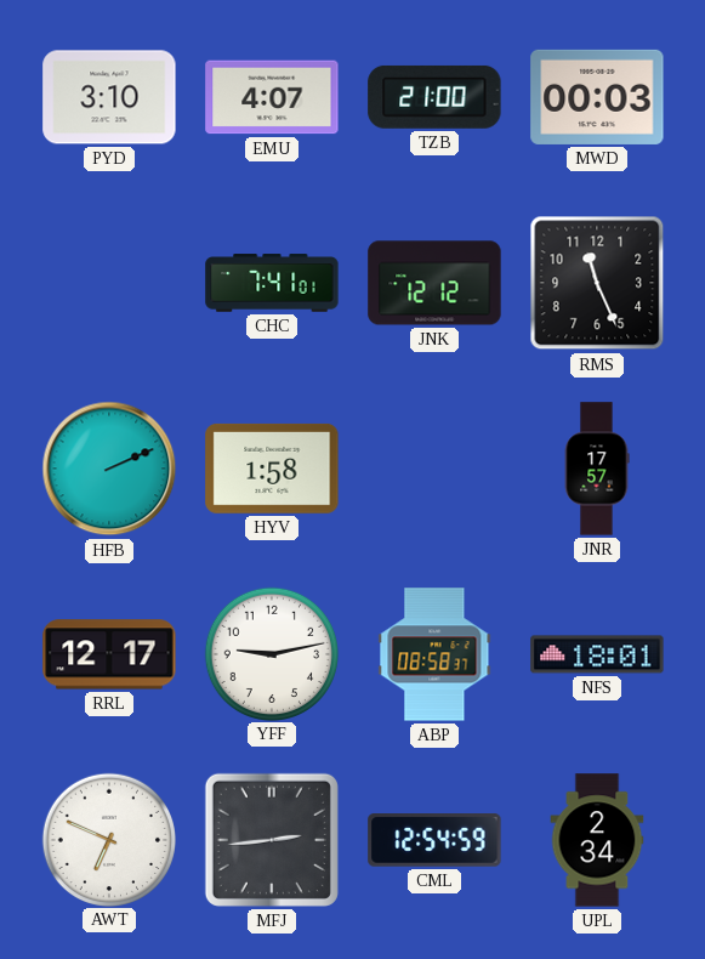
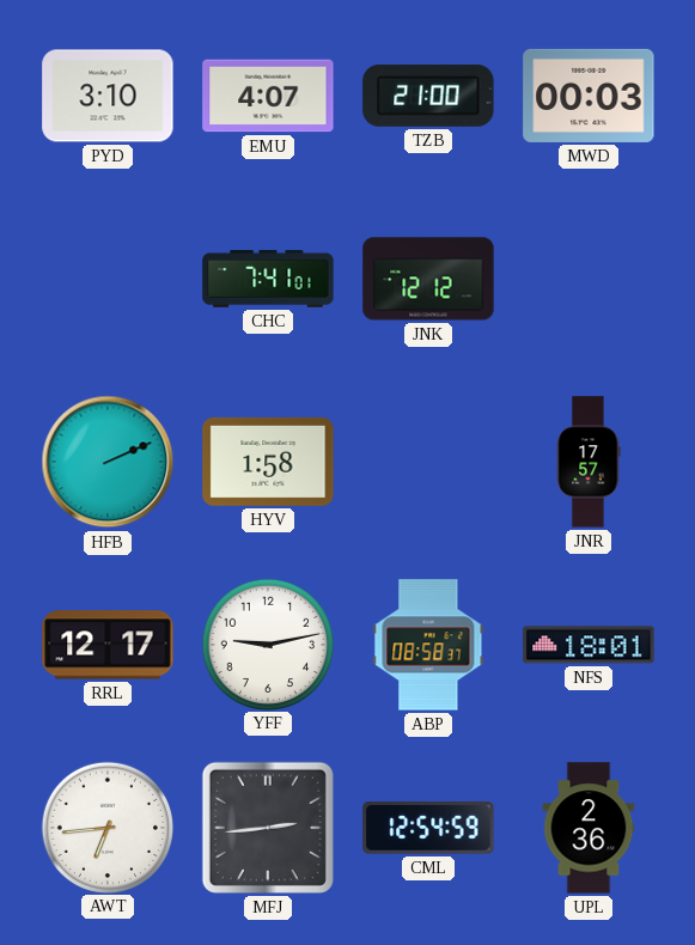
RMS: 11:26 -> none
AWT: 6:49 -> 6:44
UPL: 2:34 -> 2:36
